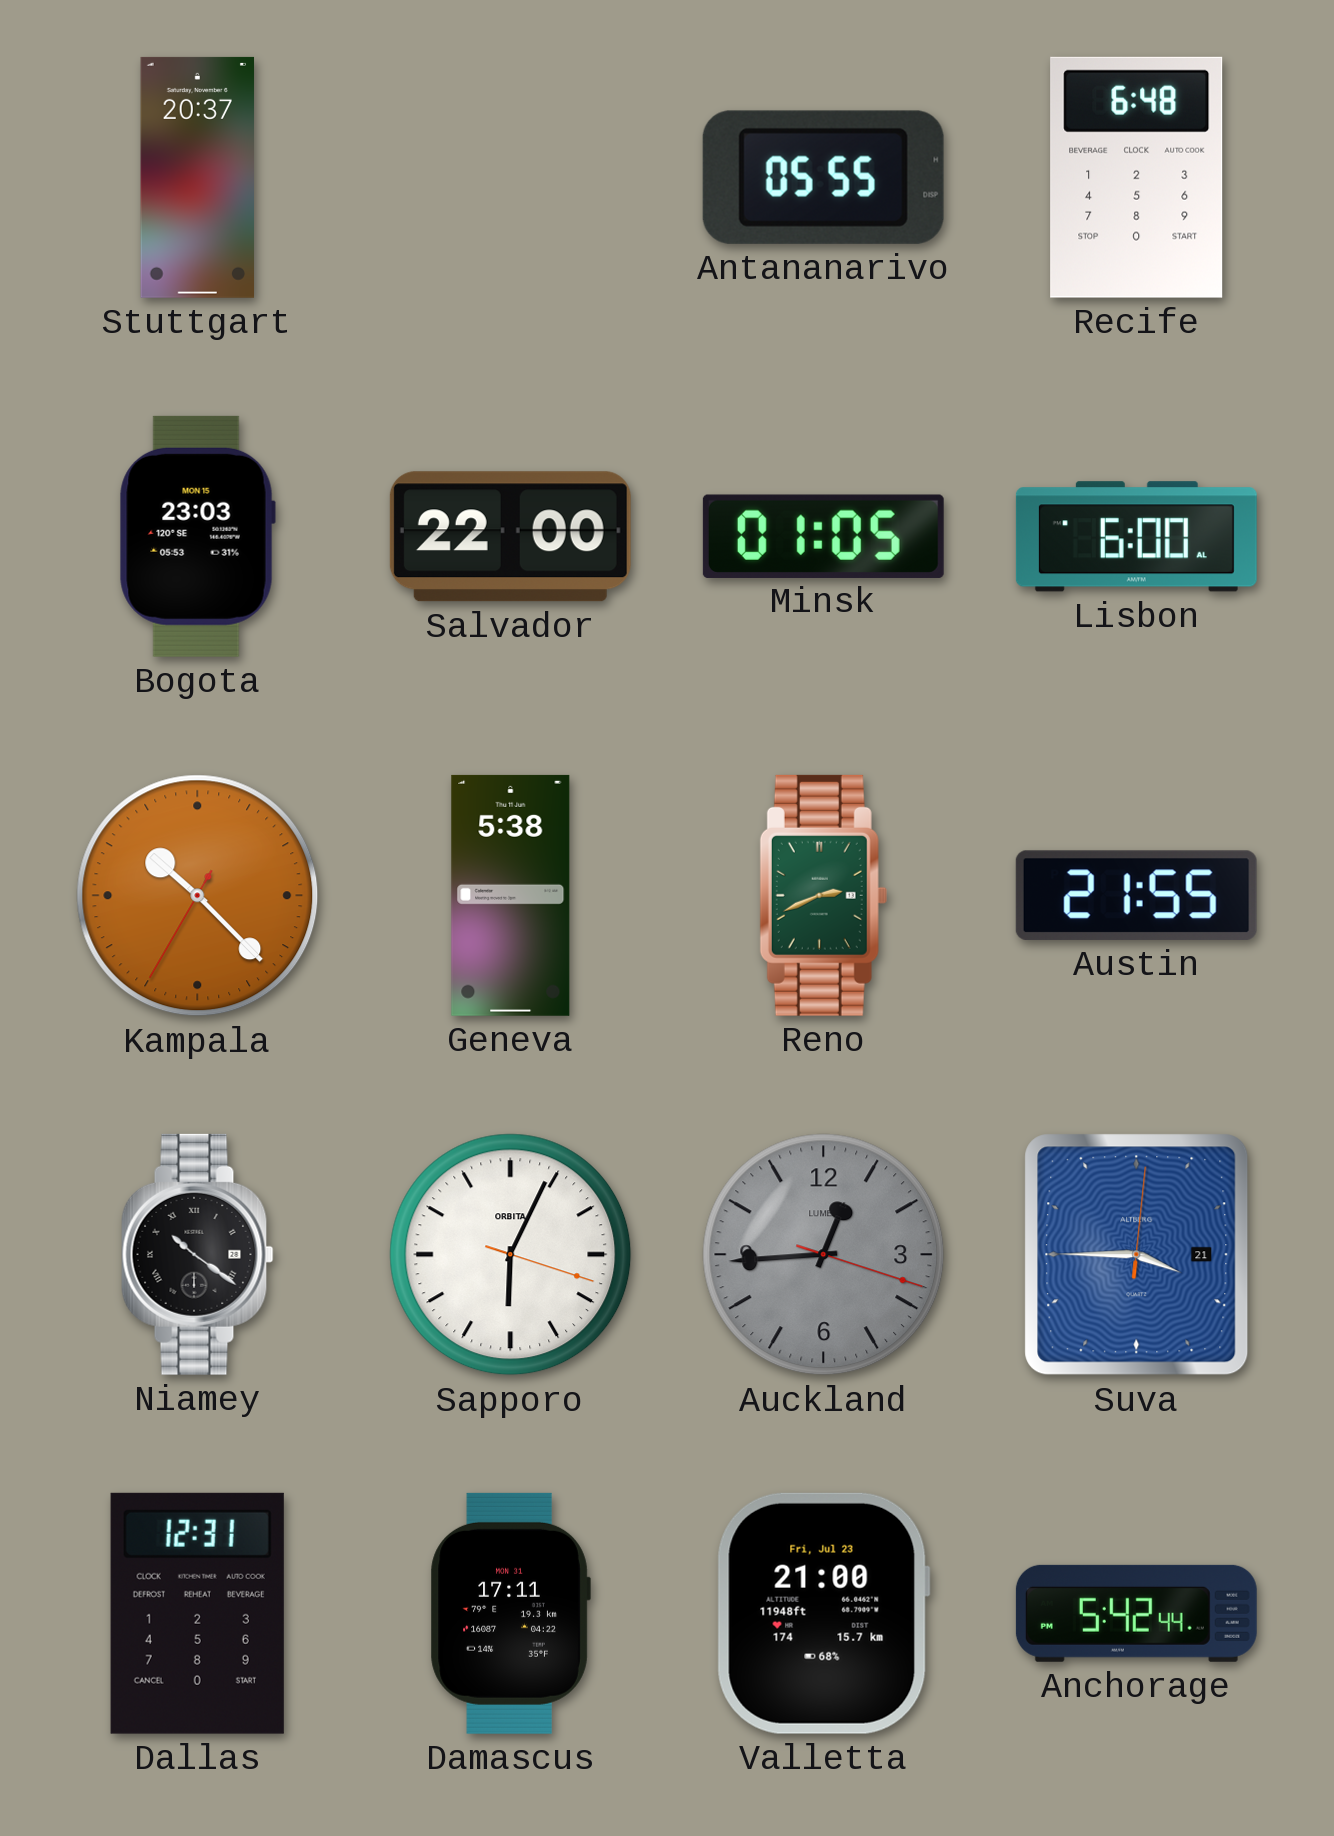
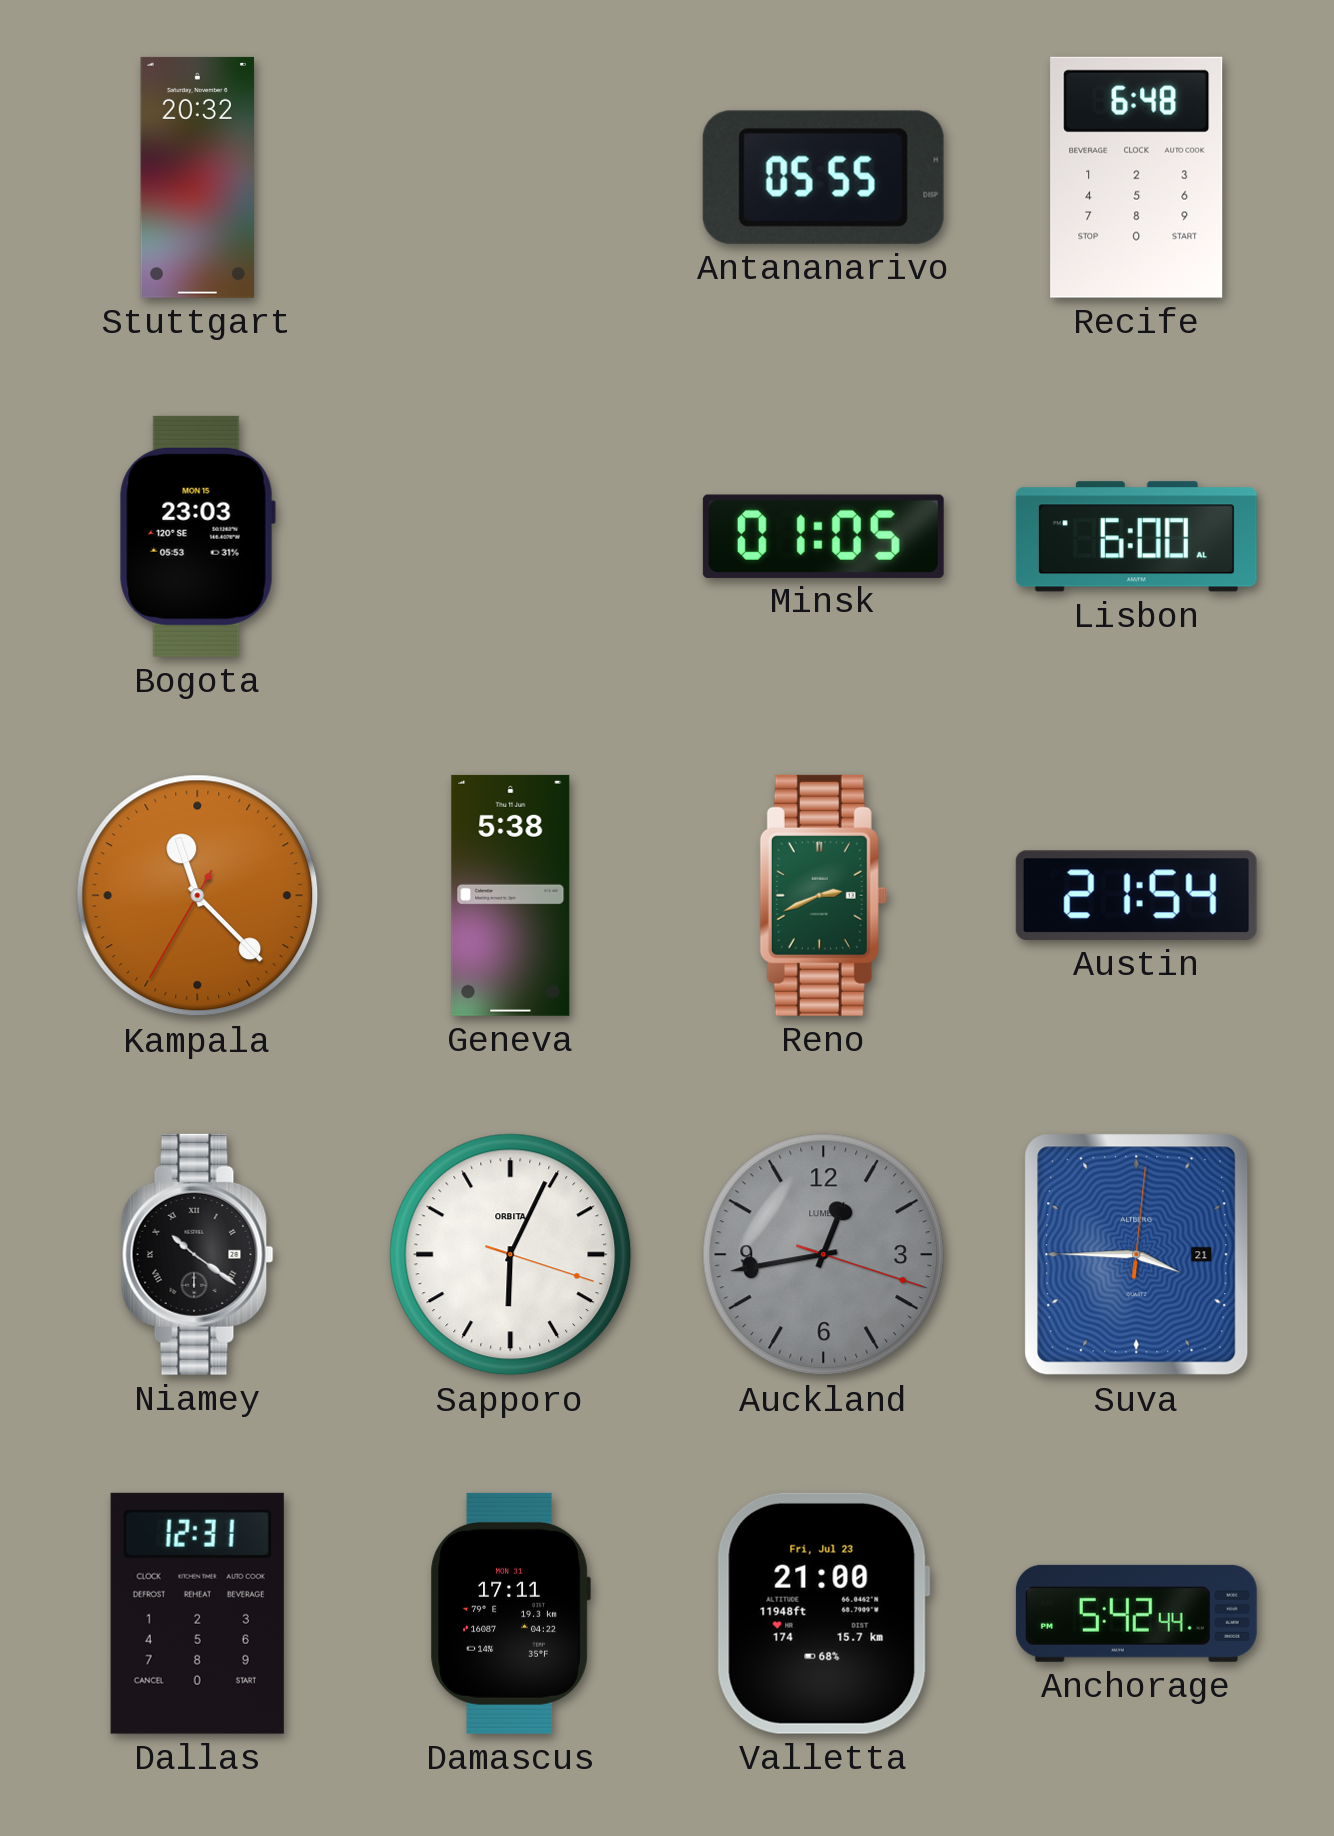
Stuttgart: 20:37 -> 20:32
Salvador: 22:00 -> none
Kampala: 10:22 -> 11:22
Austin: 21:55 -> 21:54
Auckland: 12:44 -> 12:43
